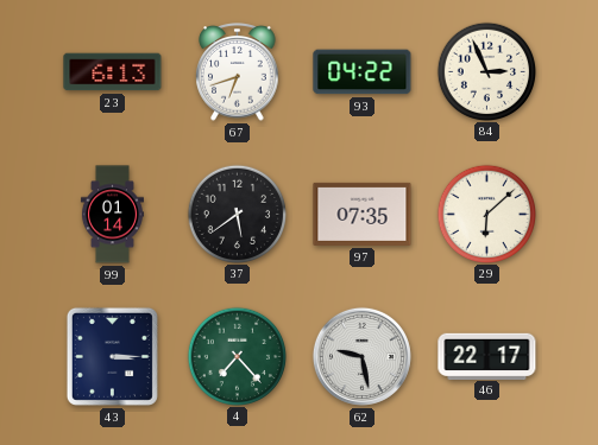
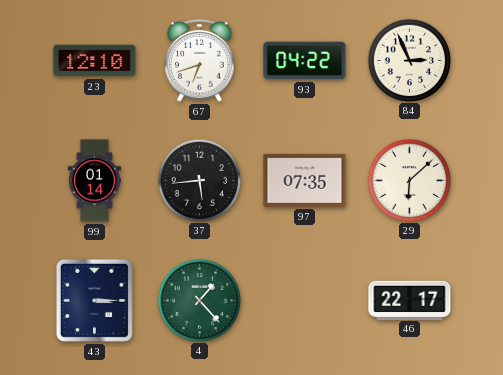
23: 6:13 -> 12:10
37: 5:39 -> 5:44
4: 7:23 -> 1:23
62: 9:28 -> none
